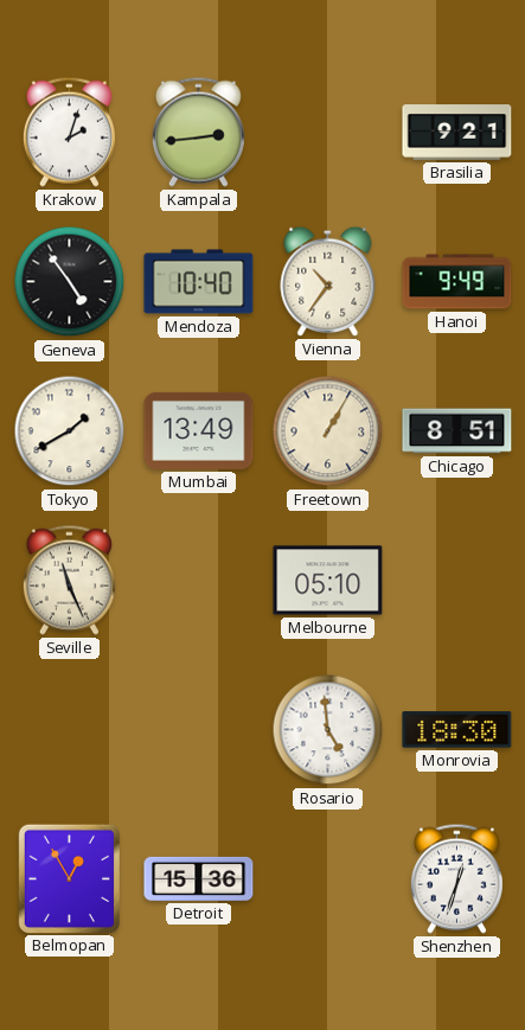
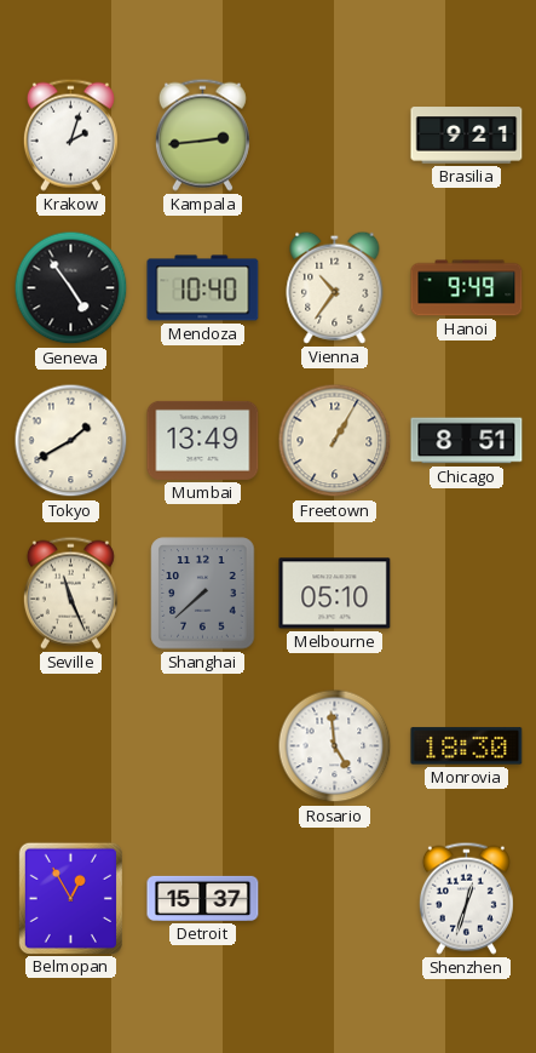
Shanghai: none -> 7:38
Detroit: 15:36 -> 15:37
